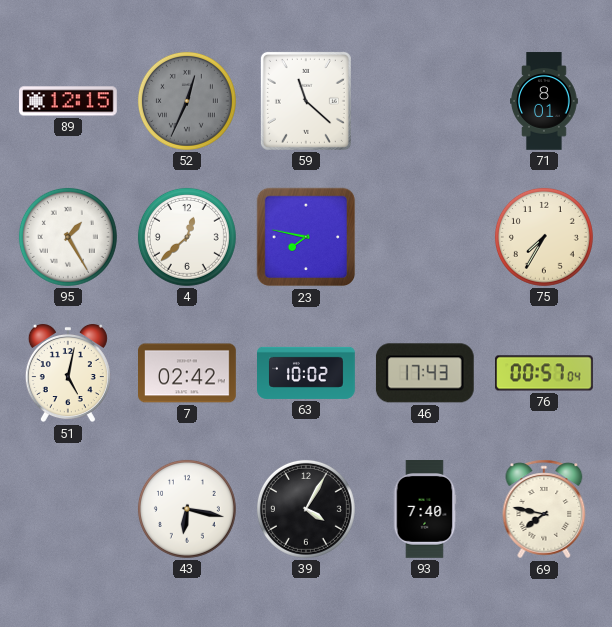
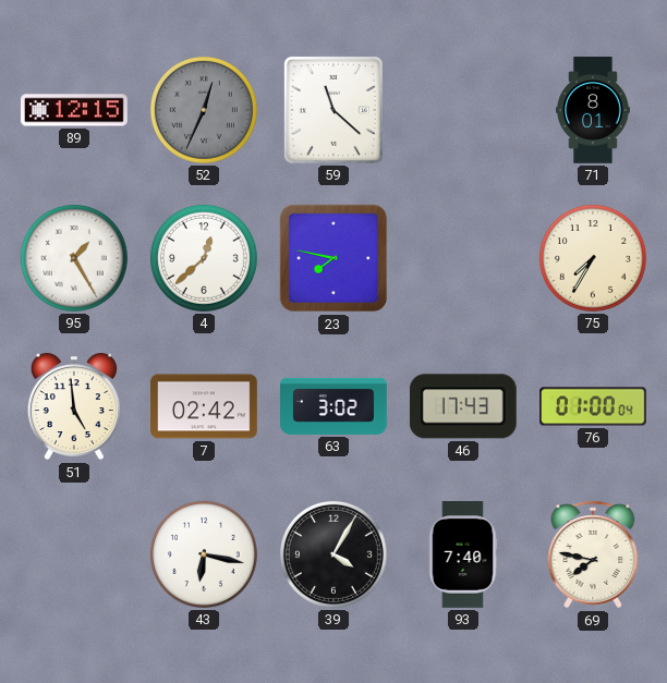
51: 5:02 -> 4:59
63: 10:02 -> 3:02
76: 00:57 -> 01:00
